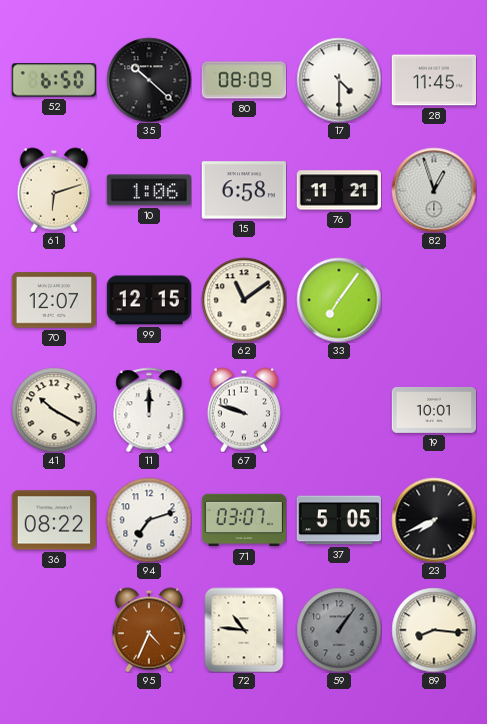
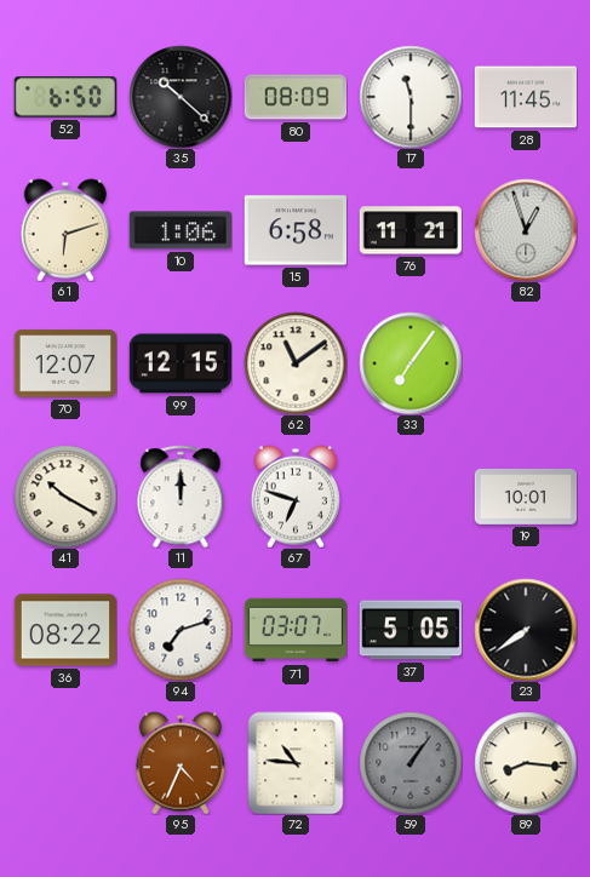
17: 4:30 -> 11:30
67: 9:48 -> 6:48
23: 7:41 -> 7:39
